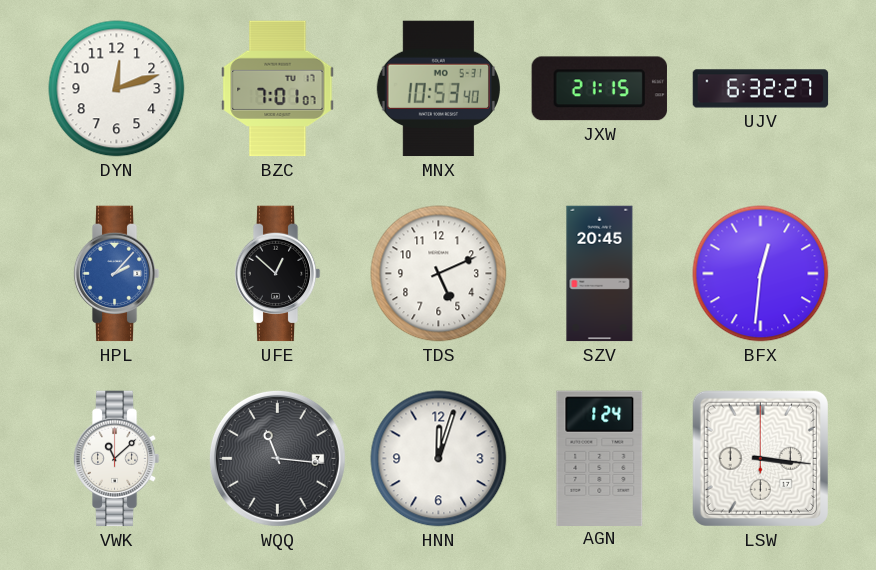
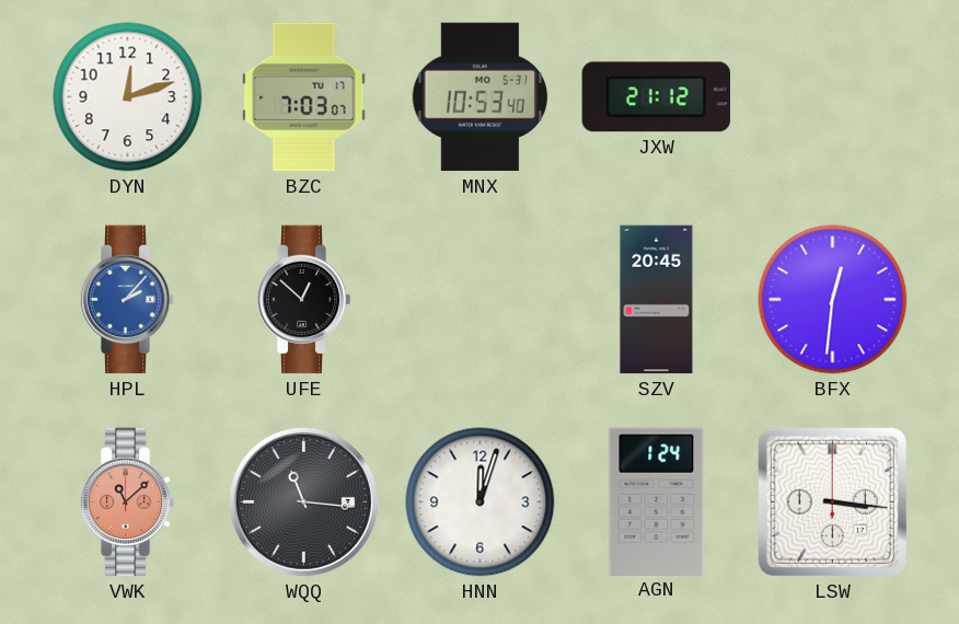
BZC: 7:01 -> 7:03
JXW: 21:15 -> 21:12
UJV: 6:32 -> none
TDS: 5:11 -> none
VWK dial: white -> salmon
